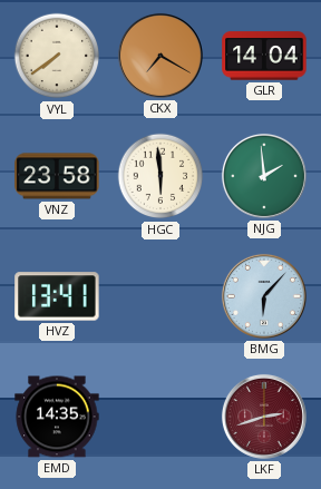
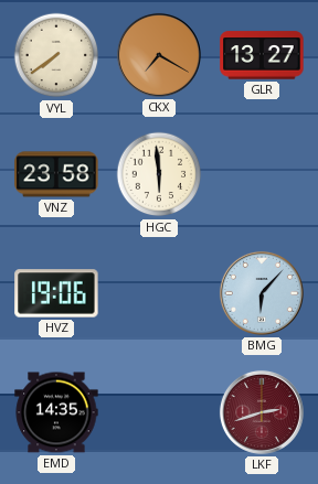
GLR: 14:04 -> 13:27
NJG: 1:59 -> none
HVZ: 13:41 -> 19:06
